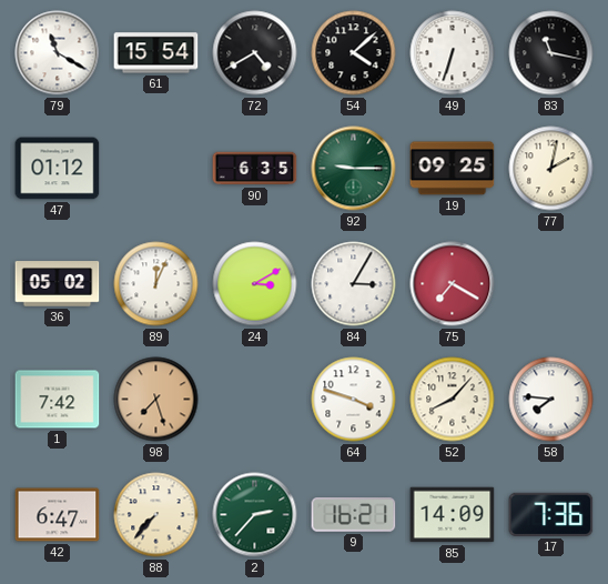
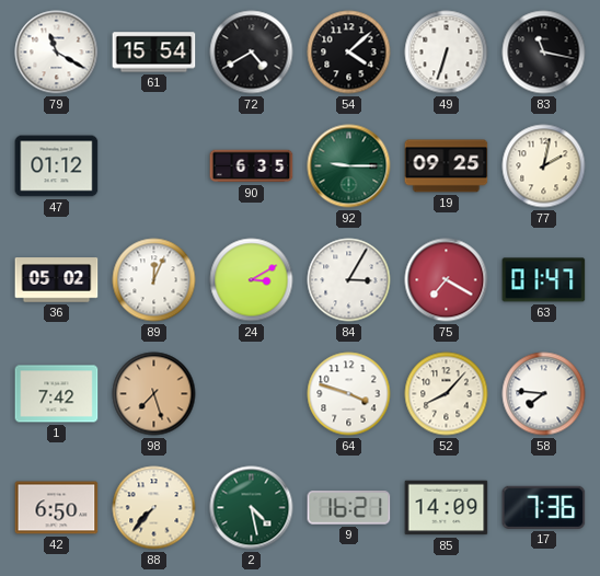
63: none -> 01:47
42: 6:47 -> 6:50
2: 2:37 -> 4:28
